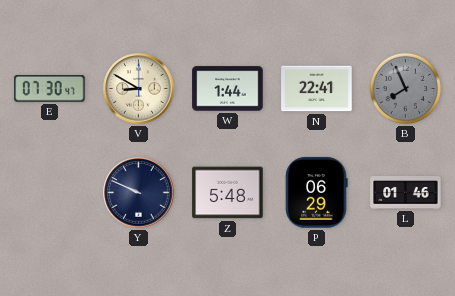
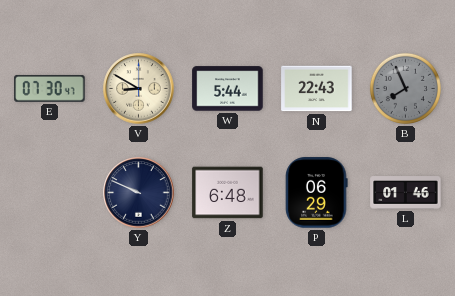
W: 1:44 -> 5:44
N: 22:41 -> 22:43
Z: 5:48 -> 6:48
